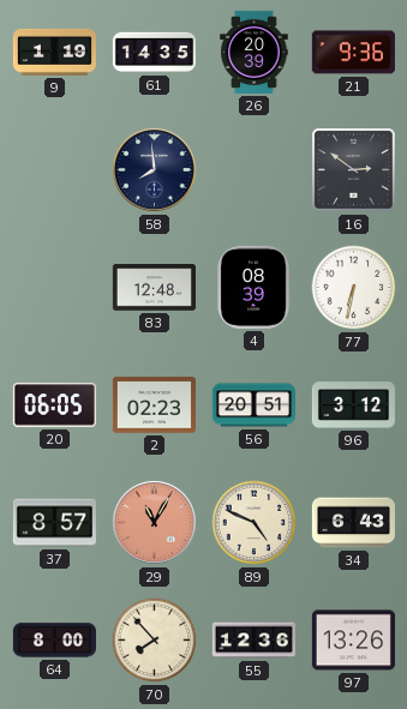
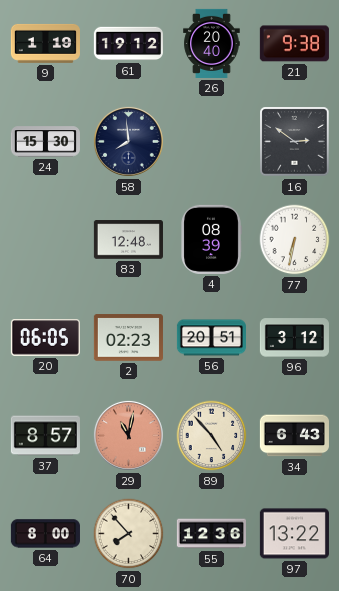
61: 14:35 -> 19:12
26: 20:39 -> 20:40
21: 9:36 -> 9:38
24: none -> 15:30
29: 11:05 -> 11:02
89: 4:49 -> 4:53
97: 13:26 -> 13:22
